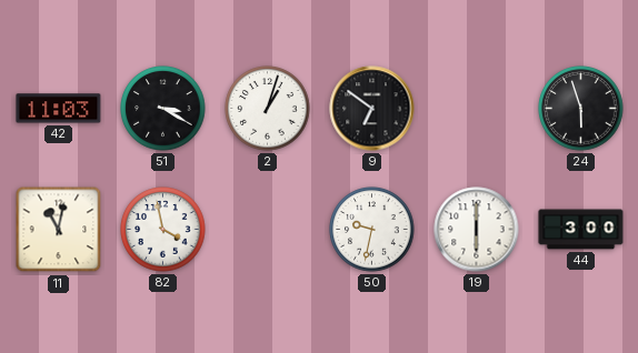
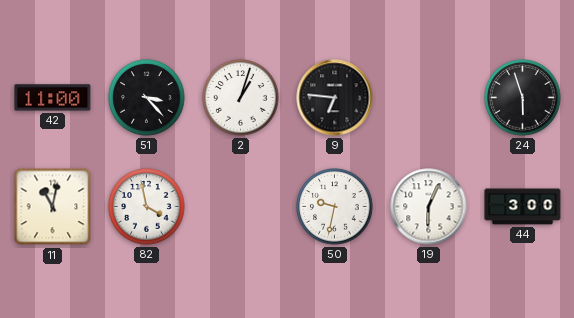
42: 11:03 -> 11:00
51: 3:20 -> 3:23
9: 6:51 -> 6:46
19: 6:00 -> 6:04
